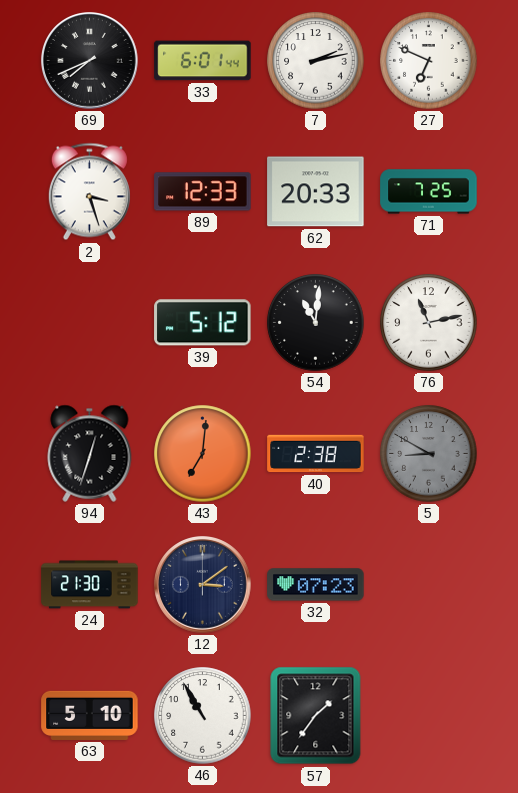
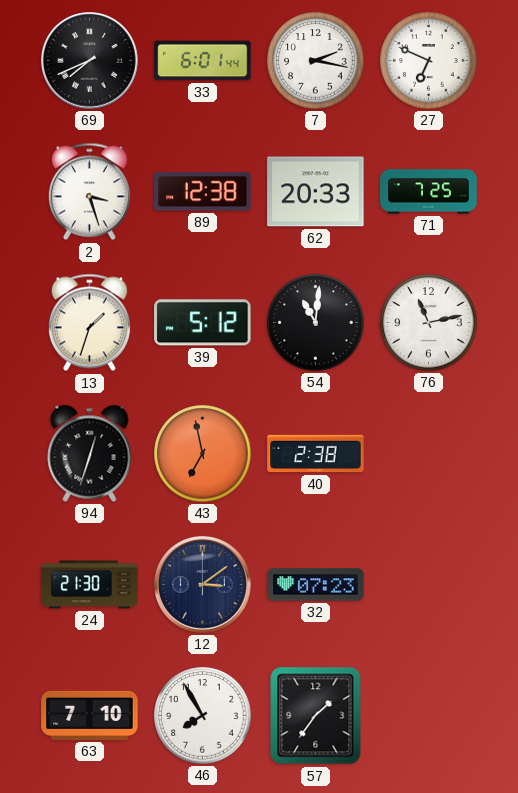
7: 2:13 -> 2:17
89: 12:33 -> 12:38
13: none -> 1:33
43: 7:01 -> 6:58
5: 8:50 -> none
63: 5:10 -> 7:10
46: 10:55 -> 7:55
